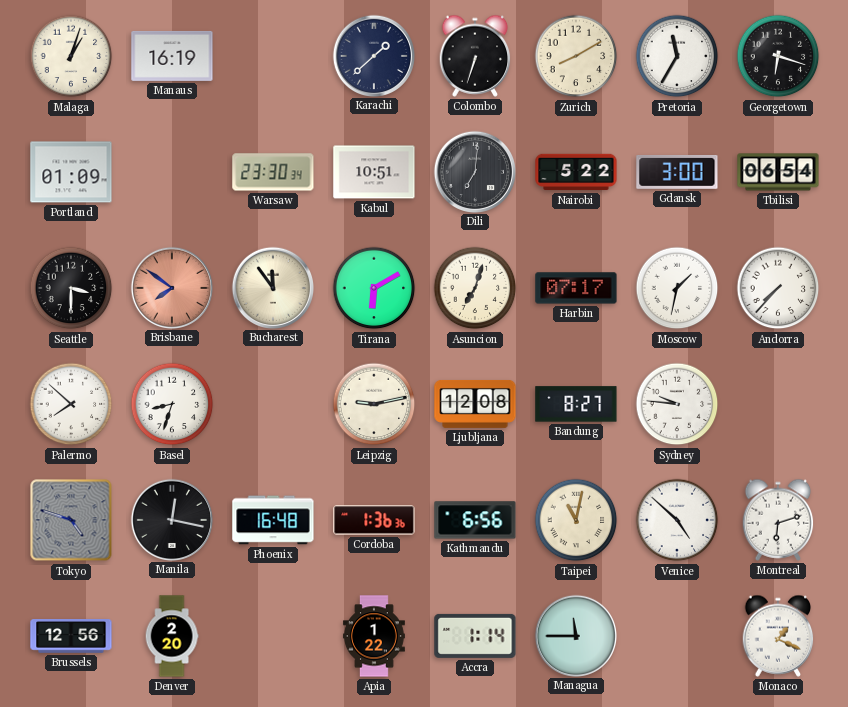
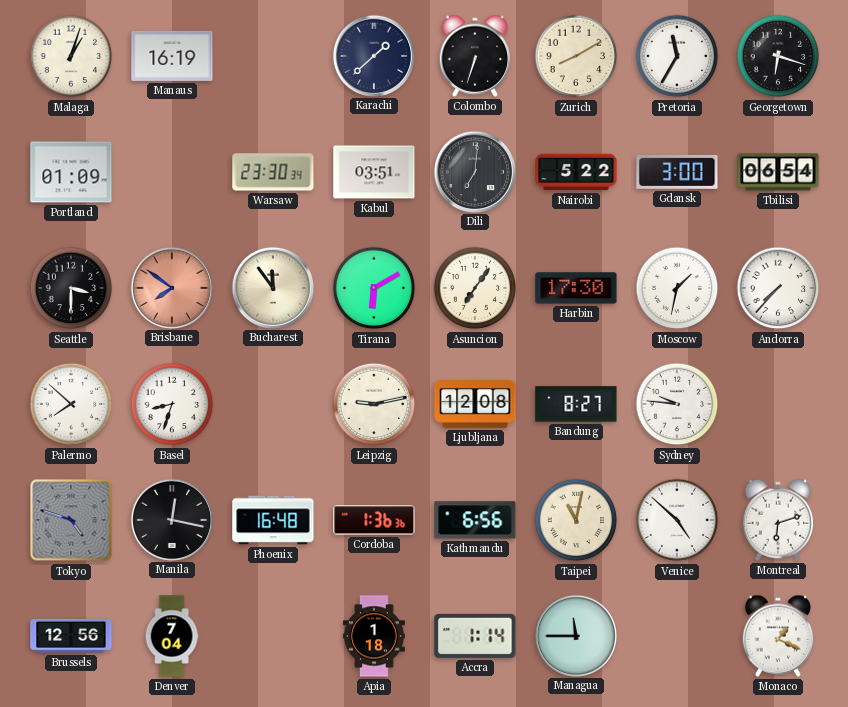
Kabul: 10:51 -> 03:51
Asuncion: 7:03 -> 7:06
Harbin: 07:17 -> 17:30
Denver: 2:20 -> 7:04
Apia: 1:22 -> 1:18
